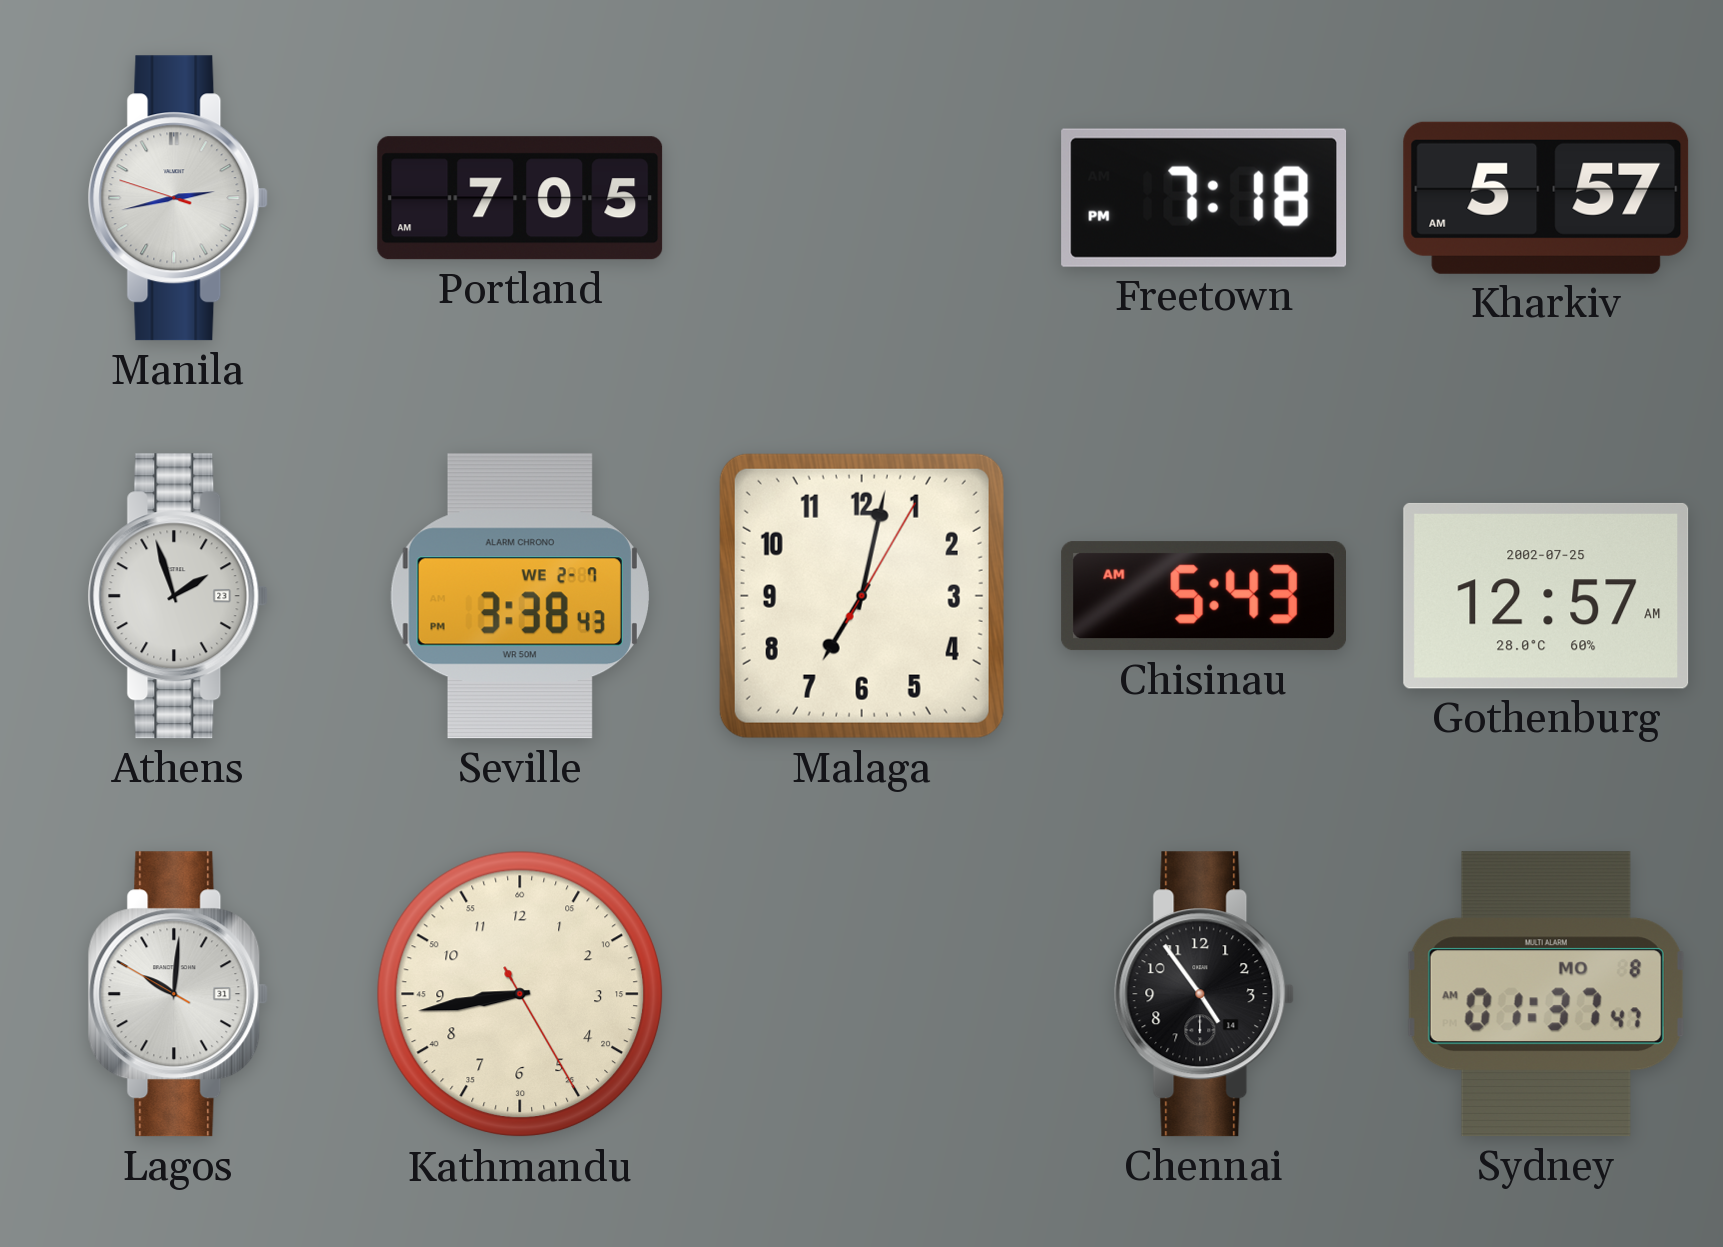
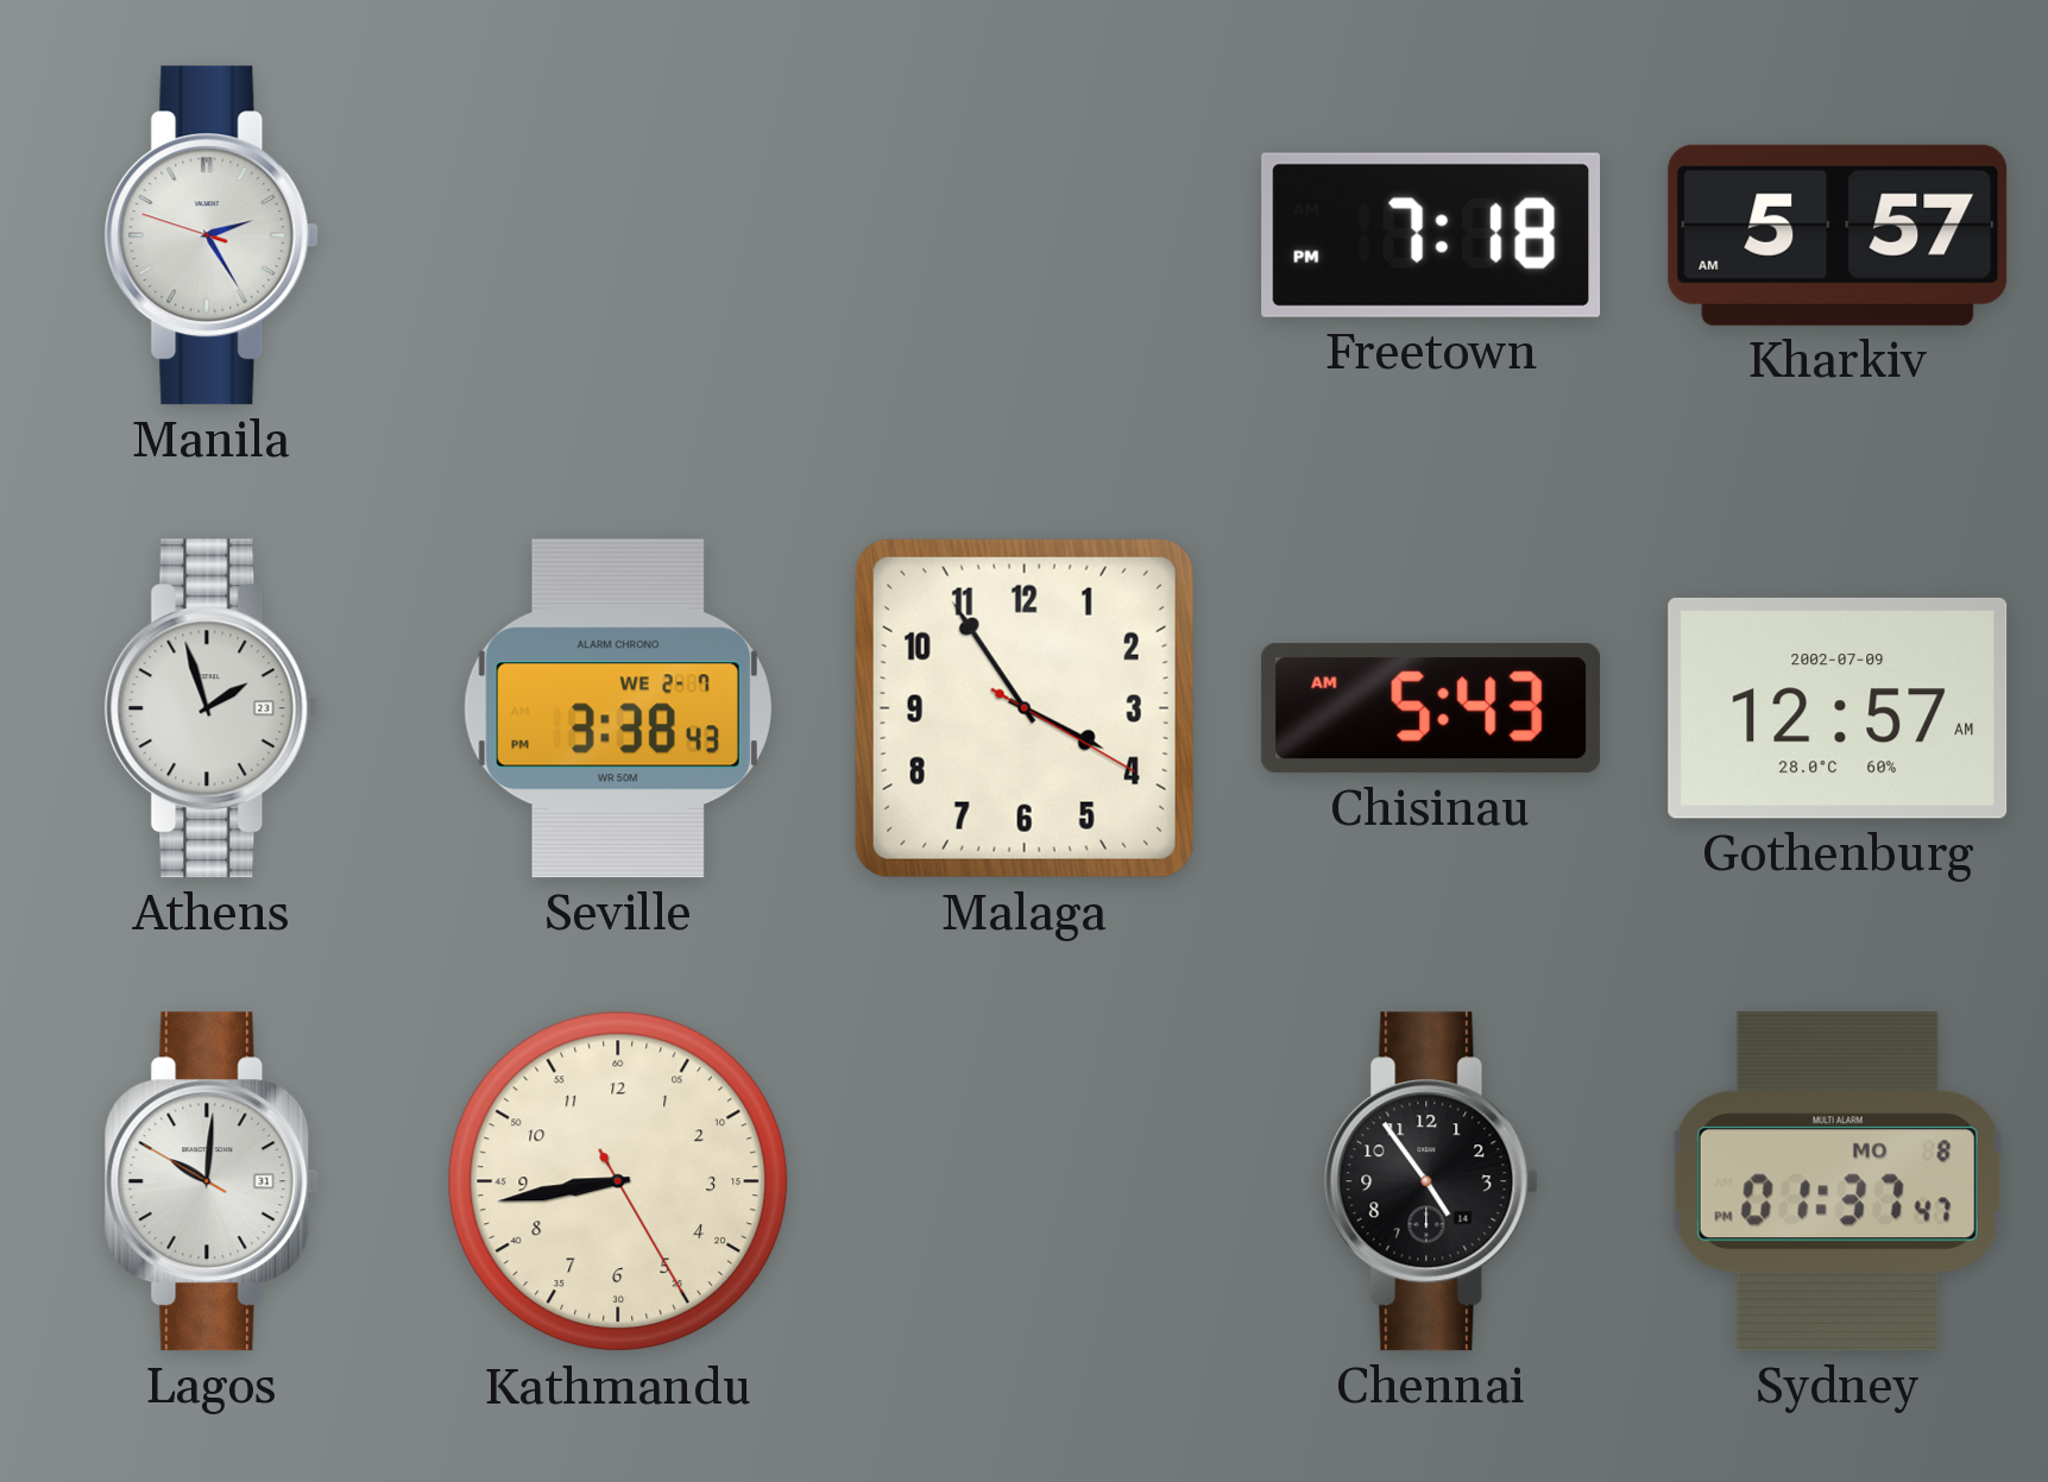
Manila: 2:42 -> 2:24
Portland: 7:05 -> none
Malaga: 7:02 -> 3:54
Gothenburg date: 2002-07-25 -> 2002-07-09
Sydney: 01:37:47 AM -> 01:37:47 PM
